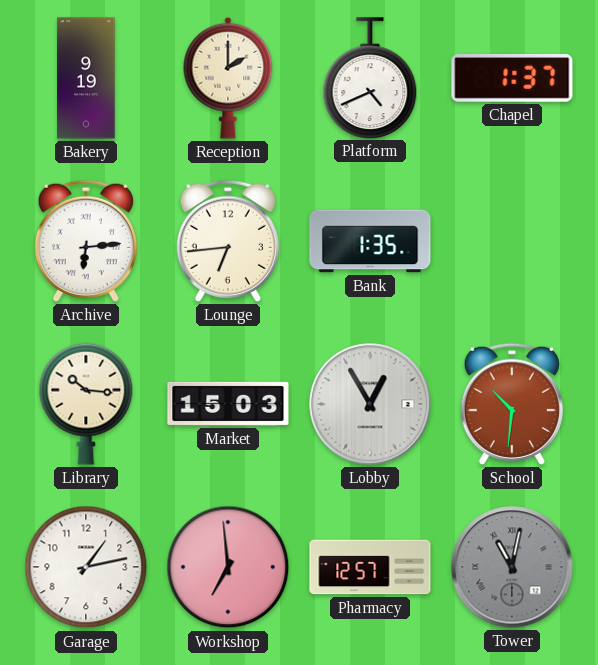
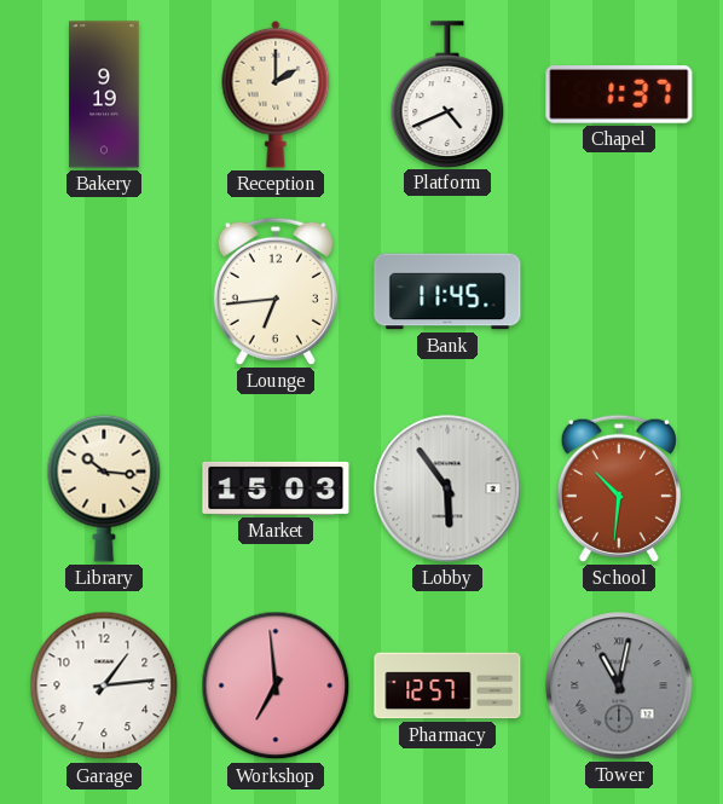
Archive: 6:14 -> none
Bank: 1:35 -> 11:45
Lobby: 12:55 -> 5:54
Garage: 1:13 -> 1:14
